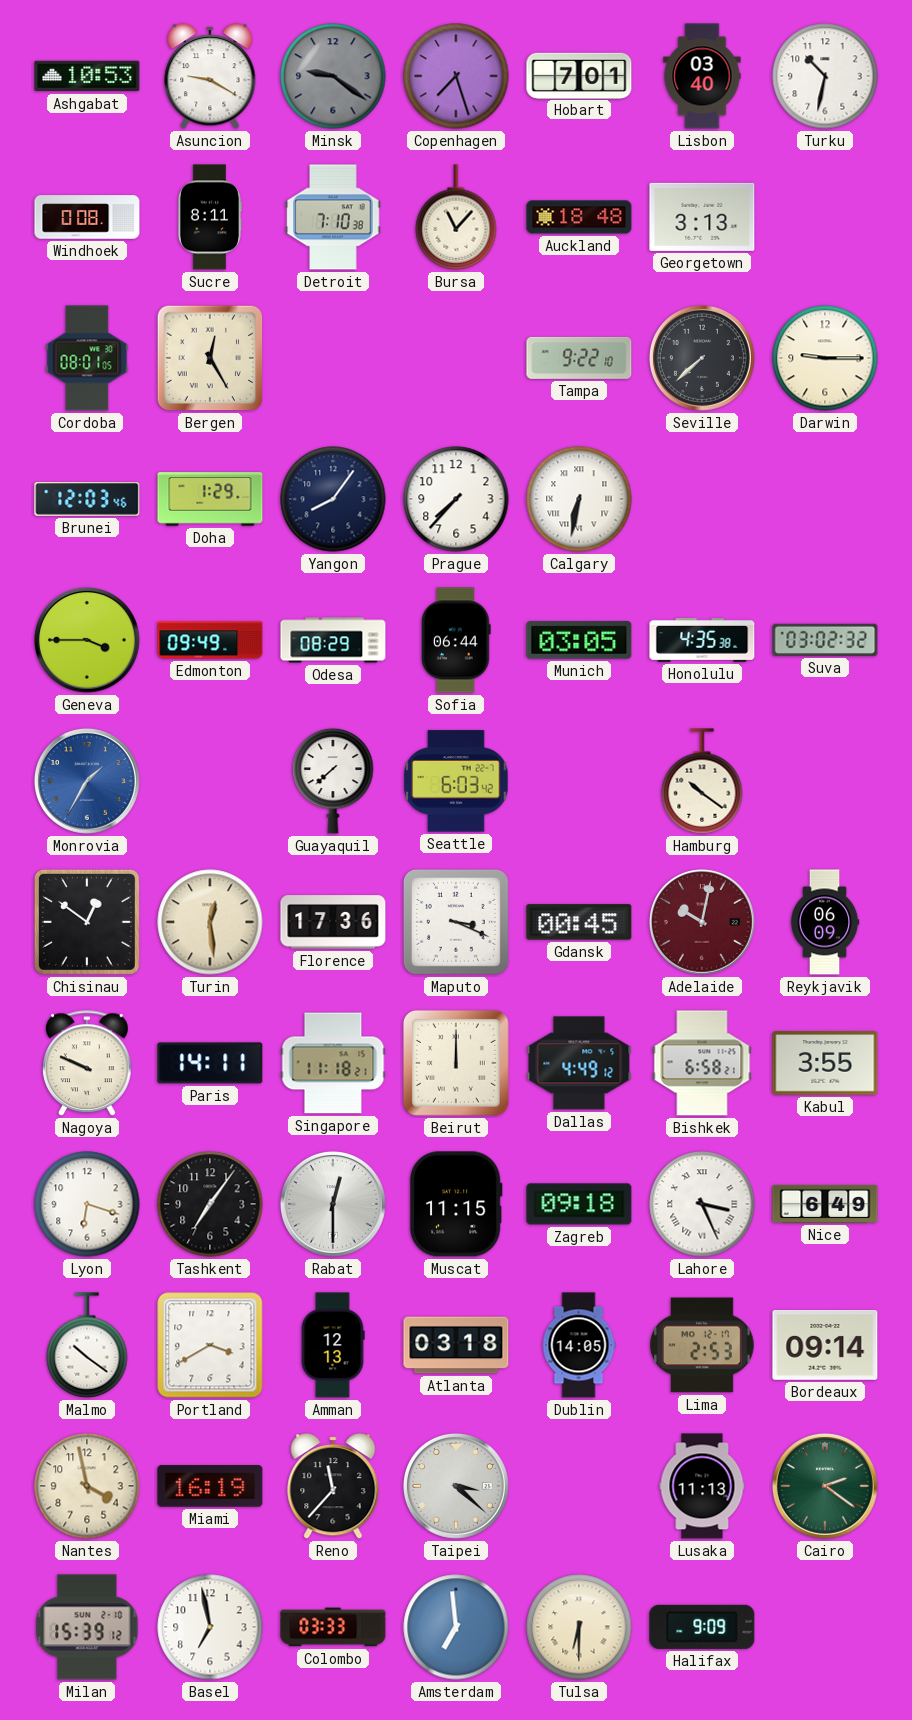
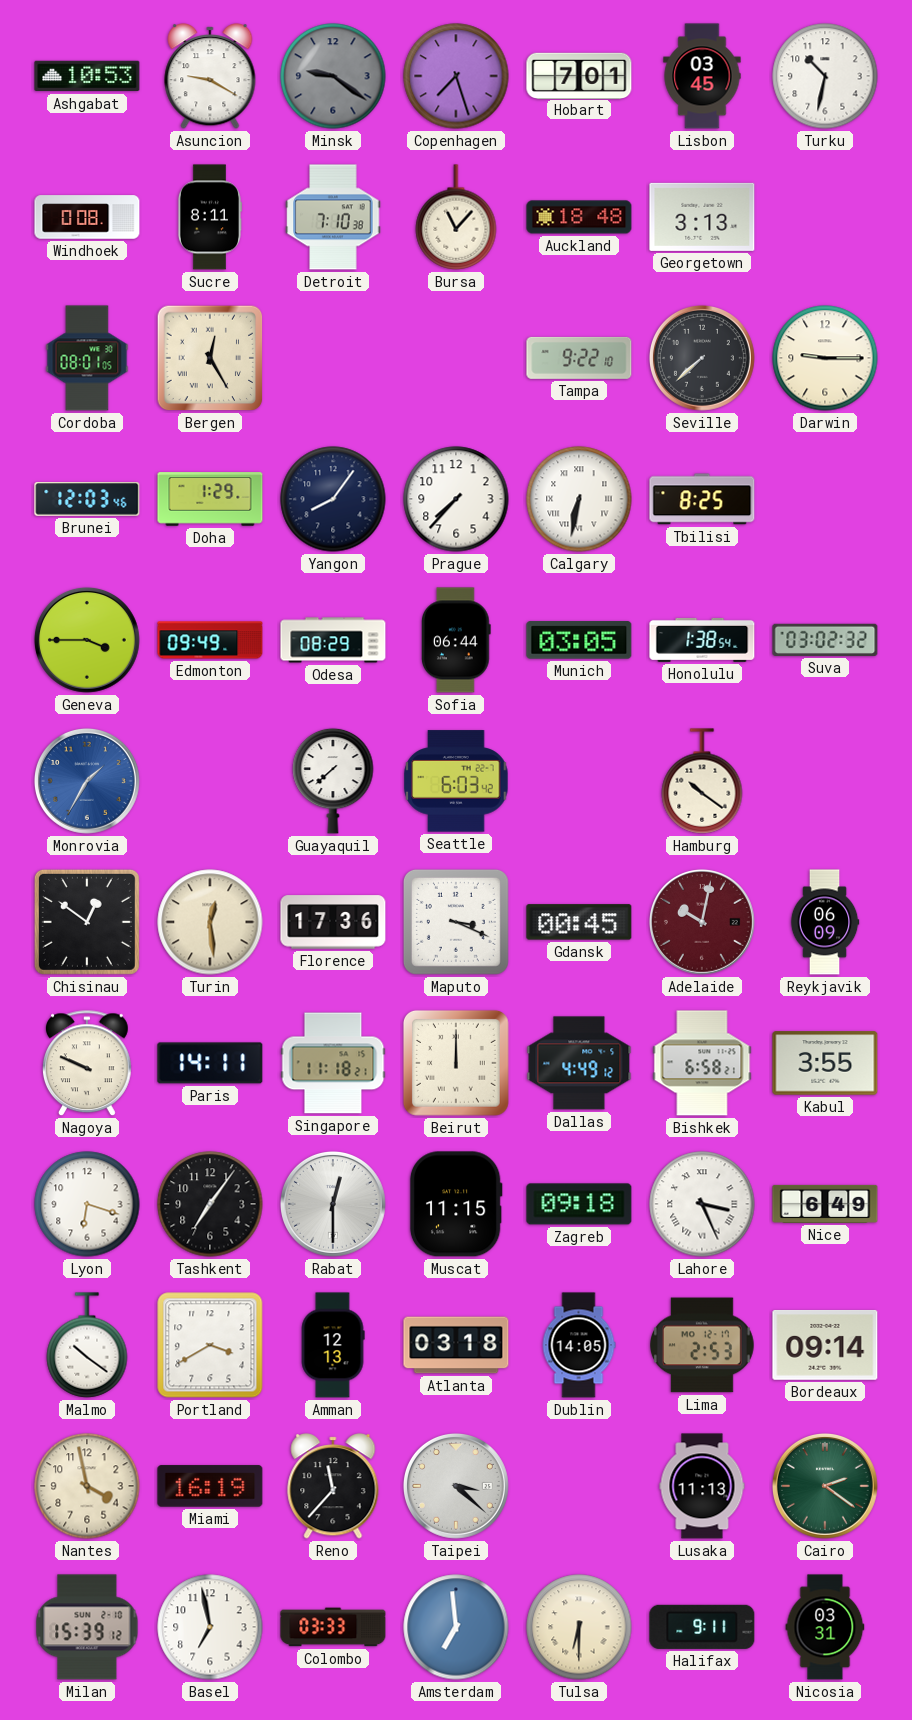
Lisbon: 03:40 -> 03:45
Tbilisi: none -> 8:25
Honolulu: 4:35 -> 1:38
Halifax: 9:09 -> 9:11
Nicosia: none -> 03:31
